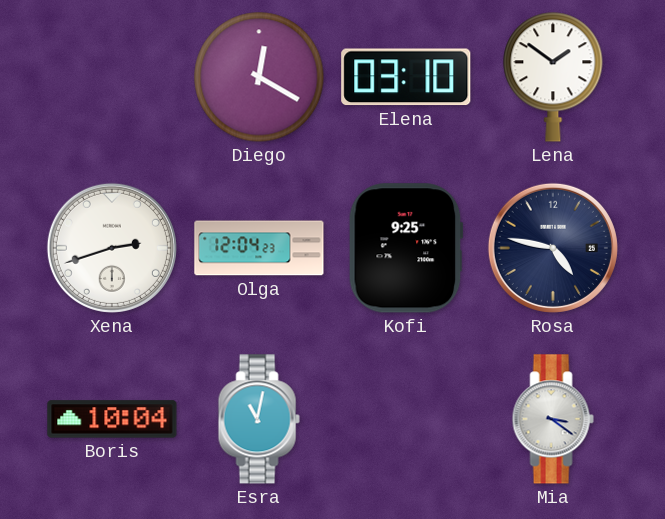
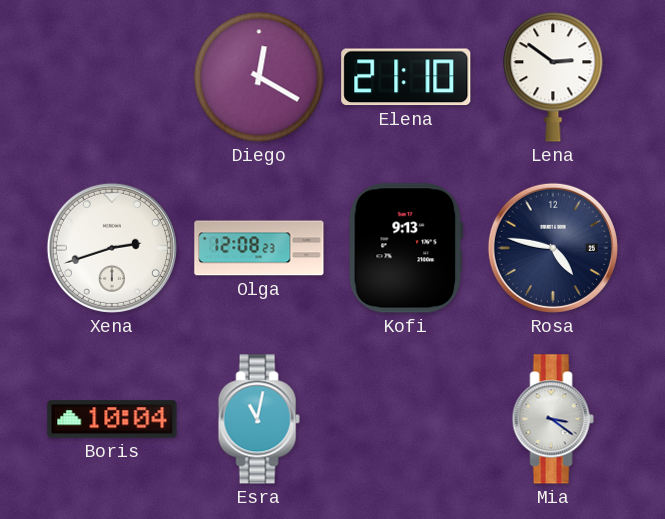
Elena: 03:10 -> 21:10
Lena: 1:51 -> 2:51
Olga: 12:04 -> 12:08
Kofi: 9:25 -> 9:13
